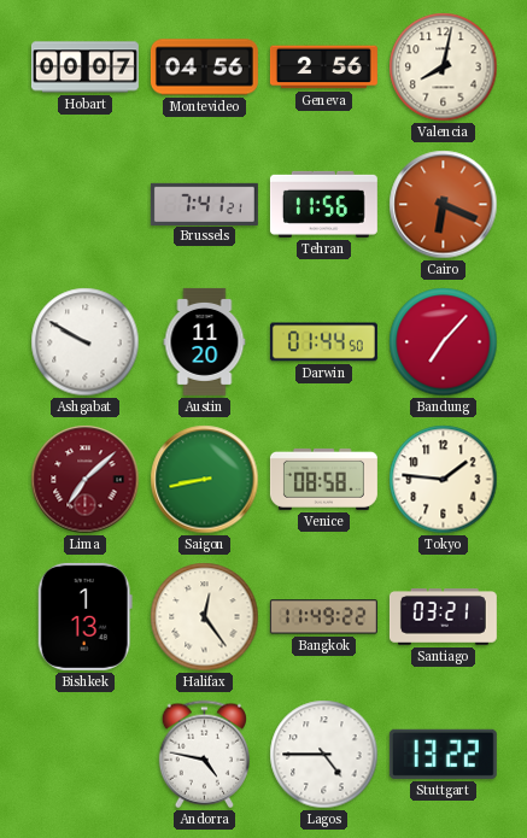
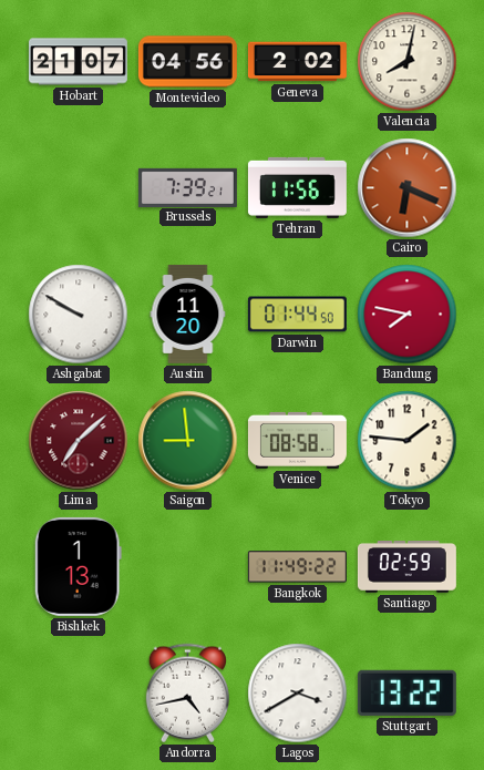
Hobart: 00:07 -> 21:07
Geneva: 2:56 -> 2:02
Brussels: 7:41 -> 7:39
Bandung: 7:07 -> 7:47
Saigon: 8:43 -> 8:59
Halifax: 12:24 -> none
Santiago: 03:21 -> 02:59
Andorra: 4:47 -> 4:43
Lagos: 4:45 -> 3:40
